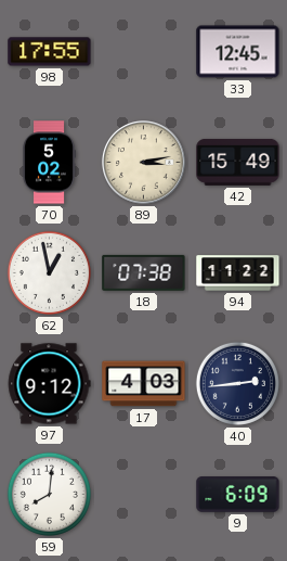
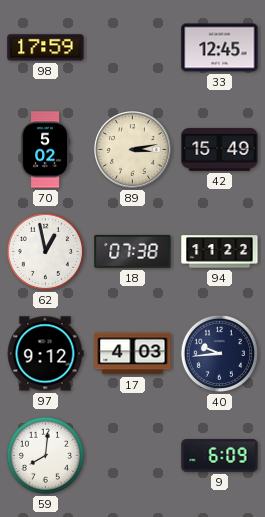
98: 17:55 -> 17:59
40: 2:44 -> 9:44
